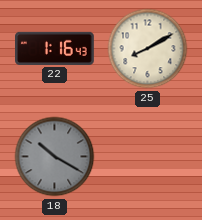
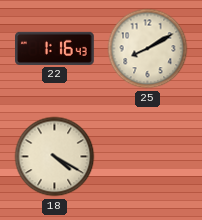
18: 10:20 -> 4:20
18 dial: grey -> cream
